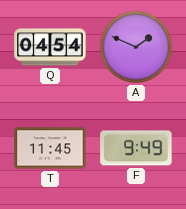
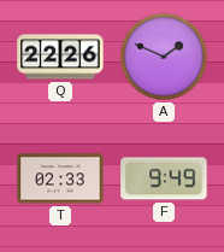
Q: 04:54 -> 22:26
T: 11:45 -> 02:33
